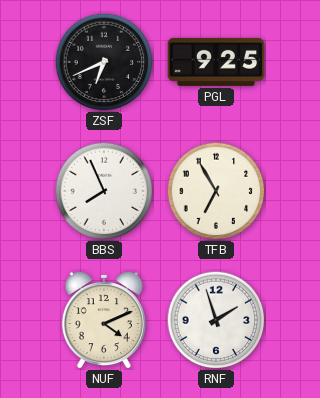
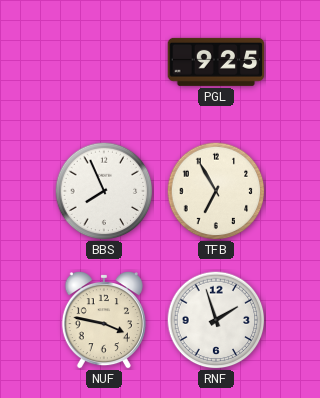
ZSF: 6:41 -> none
NUF: 4:11 -> 3:47
